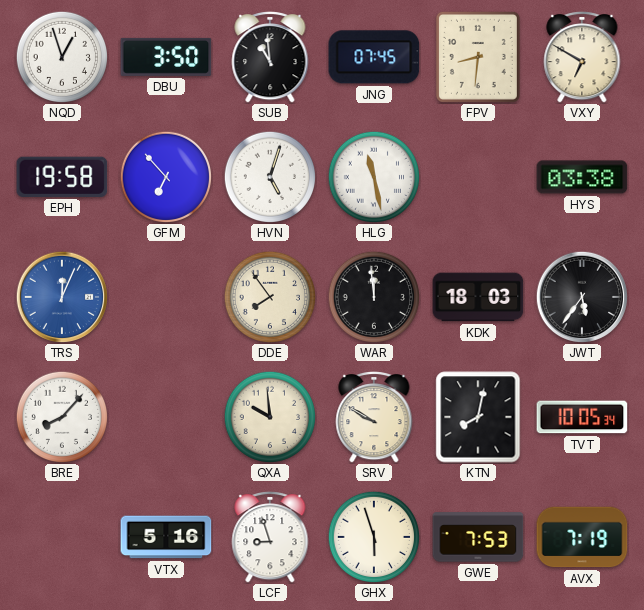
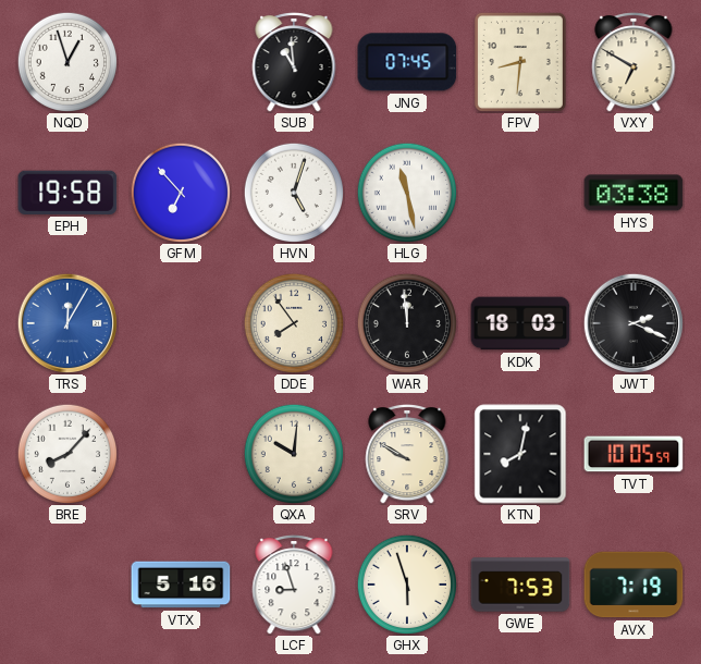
DBU: 3:50 -> none
TRS: 12:04 -> 12:05
JWT: 5:36 -> 2:19
QXA: 9:59 -> 10:01
TVT: 10:05:34 -> 10:05:59
